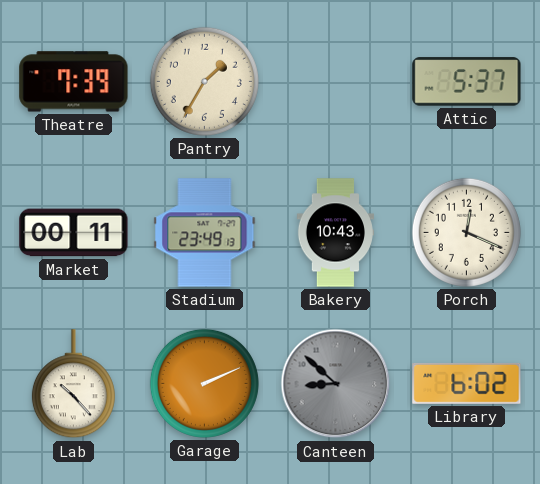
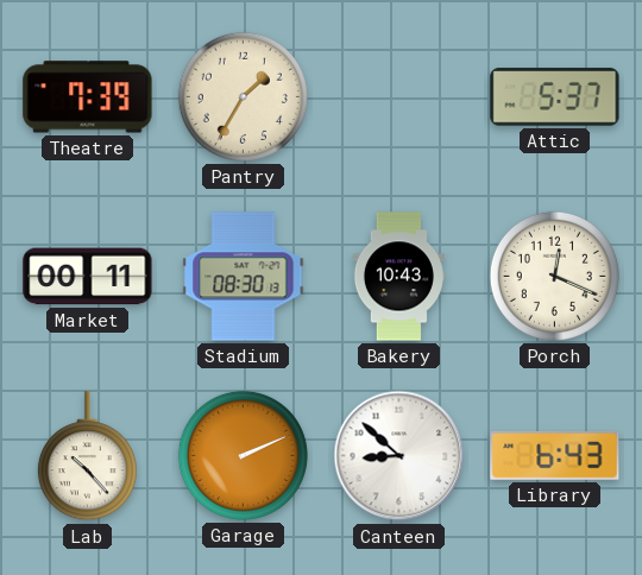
Stadium: 23:49 -> 08:30
Canteen dial: grey -> white
Library: 6:02 -> 6:43
